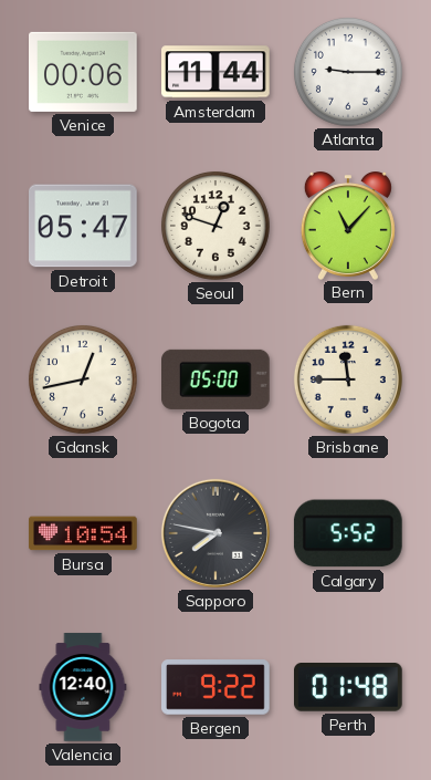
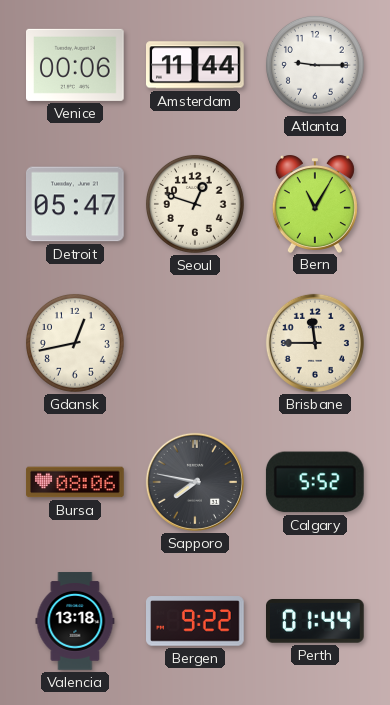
Bern: 11:07 -> 11:05
Bogota: 05:00 -> none
Bursa: 10:54 -> 08:06
Valencia: 12:40 -> 13:18
Perth: 01:48 -> 01:44
